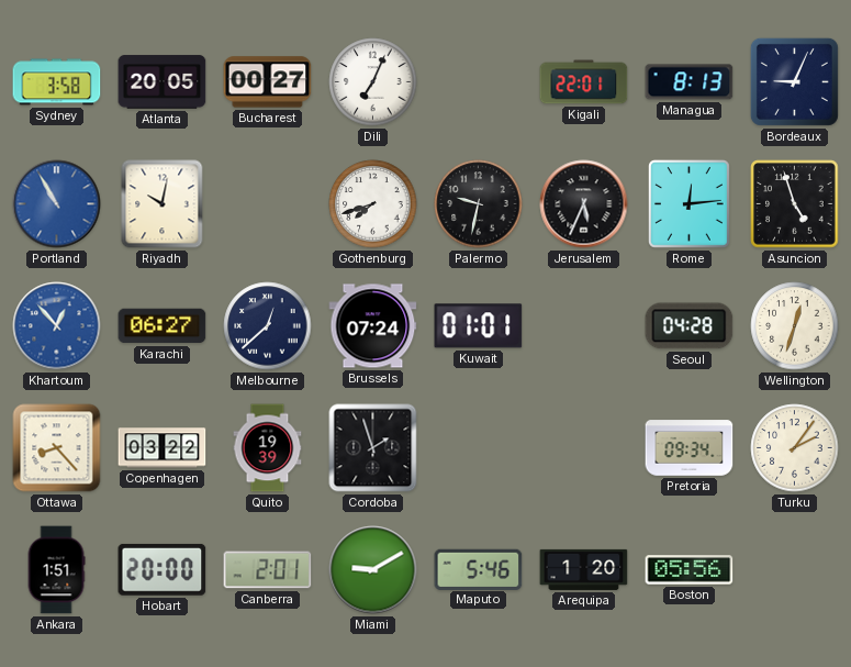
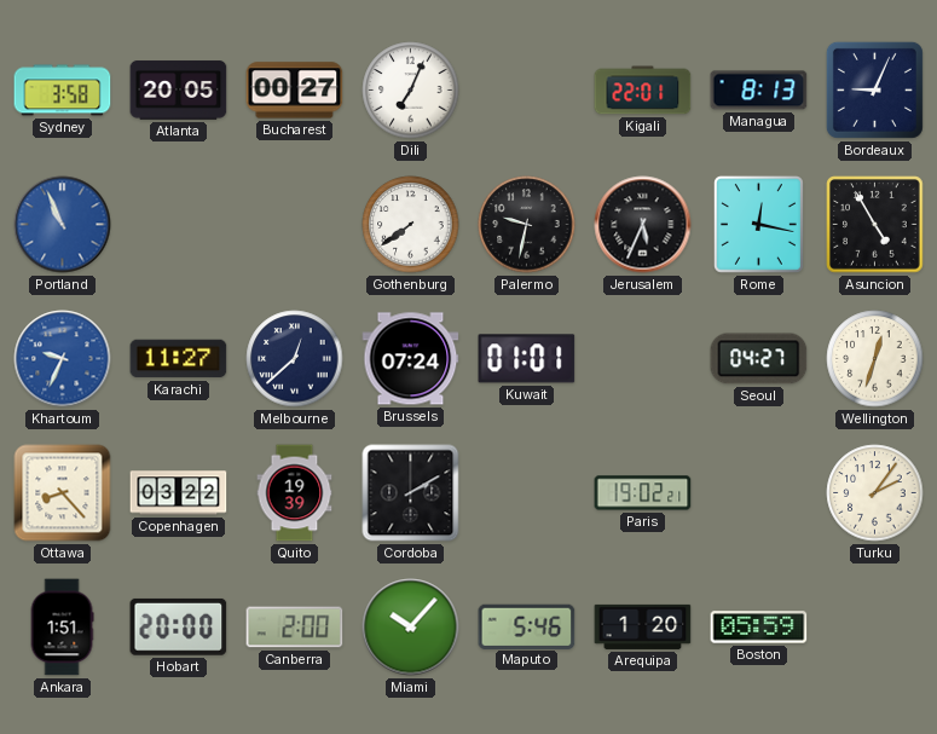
Portland: 10:55 -> 10:56
Riyadh: 10:02 -> none
Gothenburg: 7:42 -> 7:39
Rome: 12:14 -> 12:17
Asuncion: 4:57 -> 4:55
Khartoum: 12:53 -> 9:34
Karachi: 06:27 -> 11:27
Seoul: 04:28 -> 04:27
Cordoba: 1:57 -> 2:10
Paris: none -> 19:02
Pretoria: 09:34 -> none
Canberra: 2:01 -> 2:00
Miami: 9:10 -> 10:07
Boston: 05:56 -> 05:59
